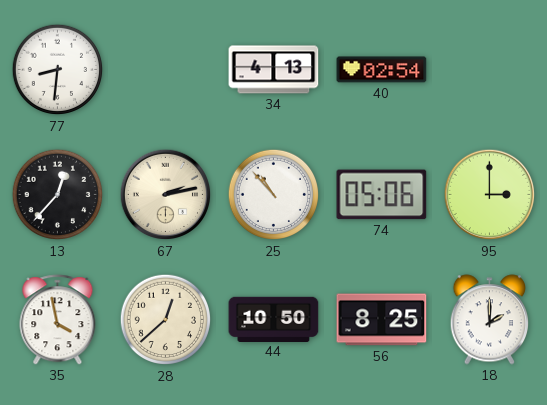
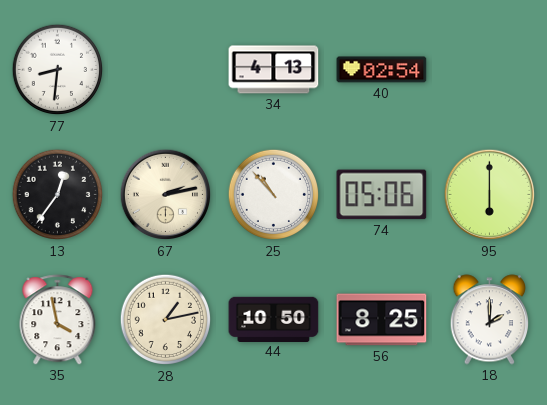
13: 12:37 -> 12:36
95: 3:00 -> 6:00
28: 12:38 -> 1:13
